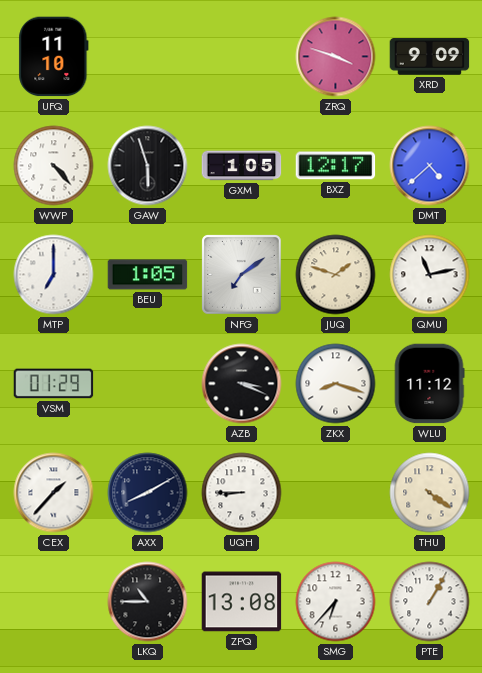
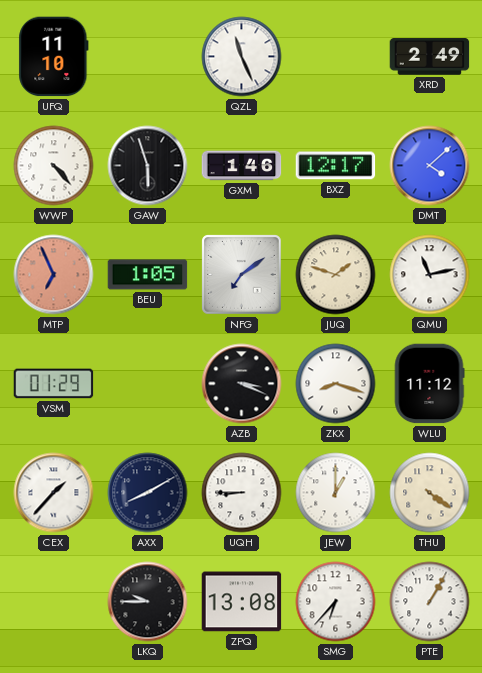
QZL: none -> 11:26
ZRQ: 3:48 -> none
XRD: 9:09 -> 2:49
GXM: 1:05 -> 1:46
DMT: 4:38 -> 4:08
MTP: 7:00 -> 6:56
MTP dial: white -> salmon
JEW: none -> 1:00
LKQ: 10:45 -> 9:45
